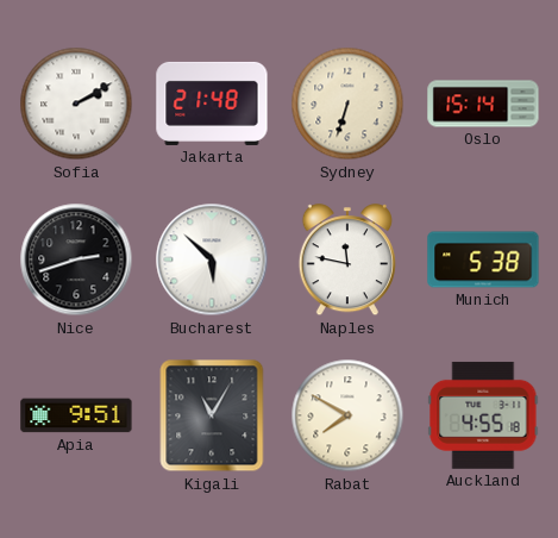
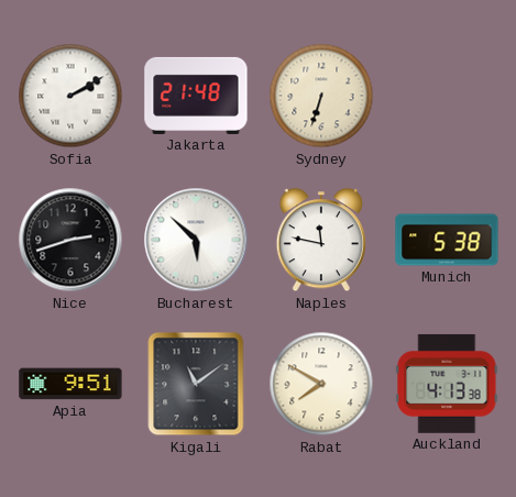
Oslo: 15:14 -> none
Kigali: 11:05 -> 11:09
Auckland: 4:55 -> 4:13
